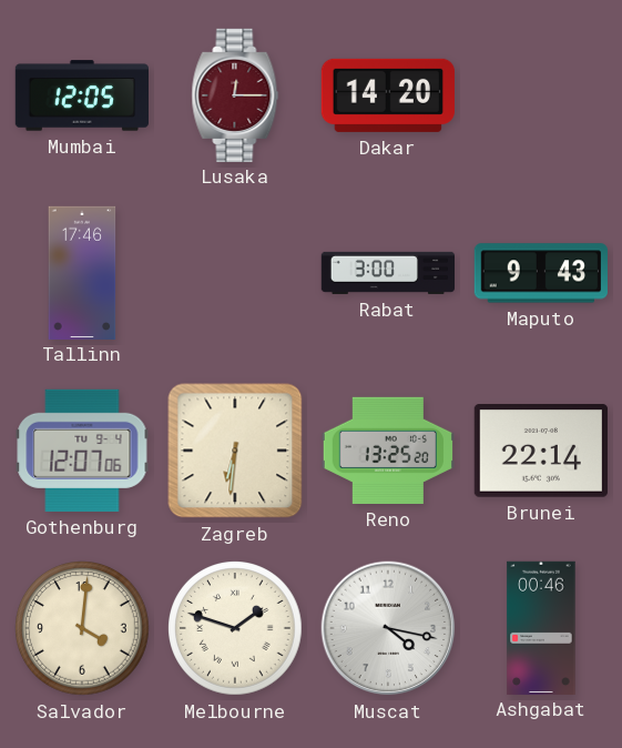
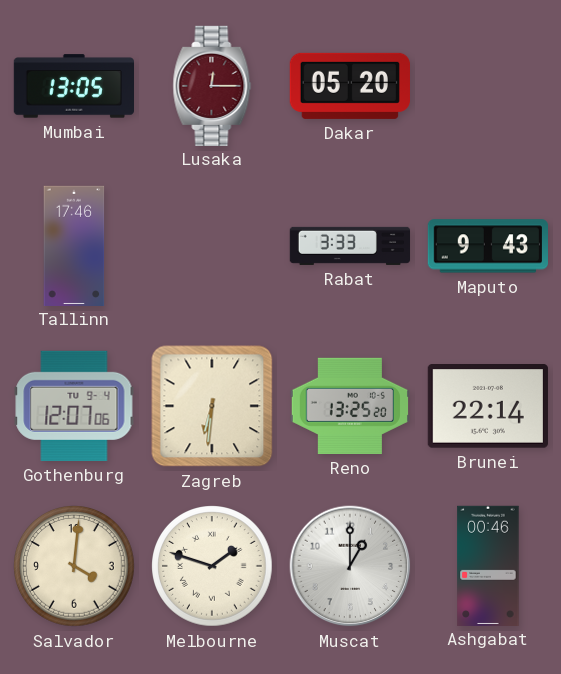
Mumbai: 12:05 -> 13:05
Dakar: 14:20 -> 05:20
Rabat: 3:00 -> 3:33
Muscat: 4:17 -> 1:00
